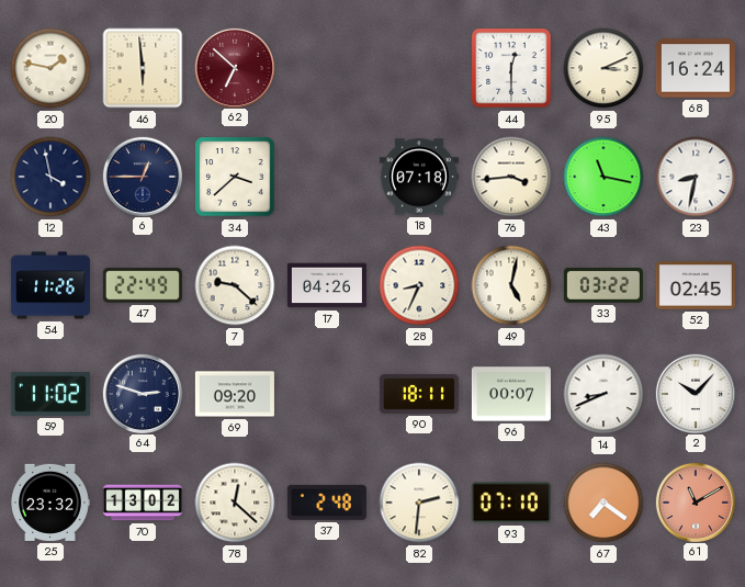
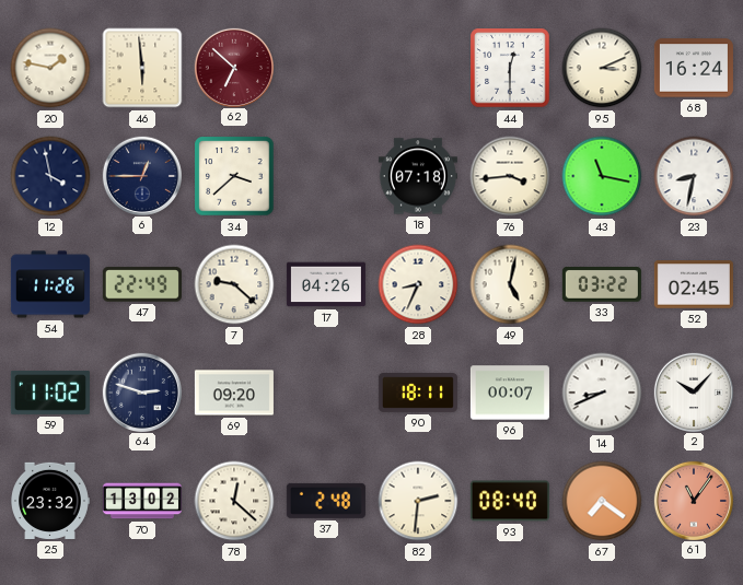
93: 07:10 -> 08:40
61: 11:10 -> 11:06
